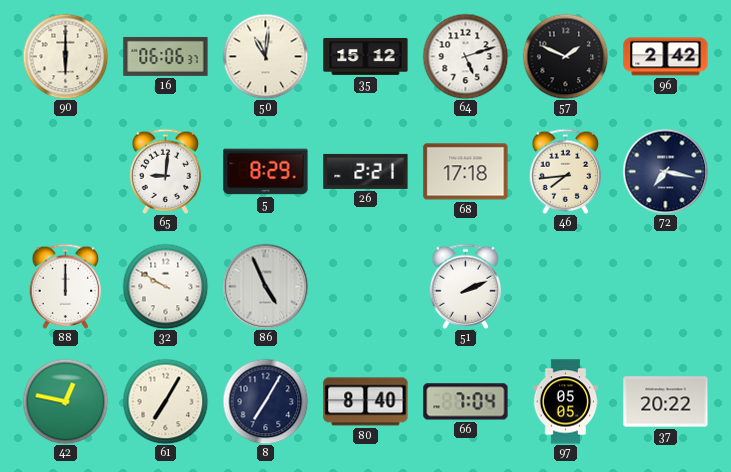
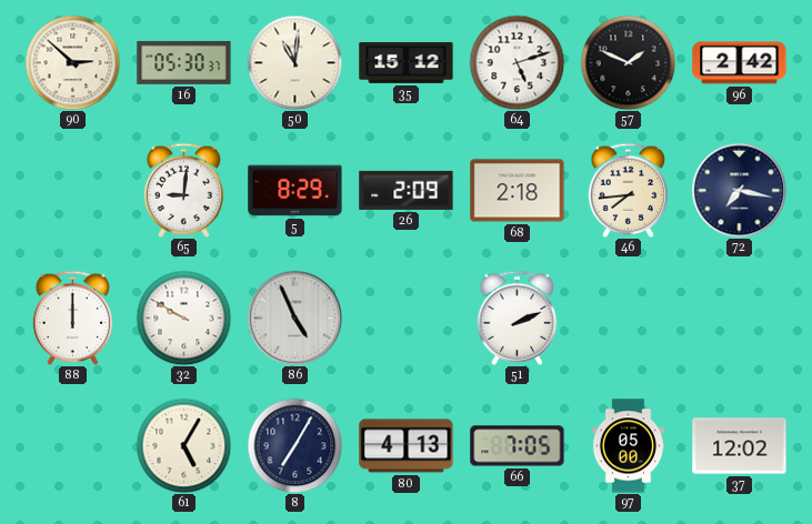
90: 6:00 -> 2:52
16: 06:06 -> 05:30
26: 2:21 -> 2:09
68: 17:18 -> 2:18
42: 12:47 -> none
61: 7:05 -> 5:05
80: 8:40 -> 4:13
66: 7:04 -> 7:05
97: 05:05 -> 05:00
37: 20:22 -> 12:02
